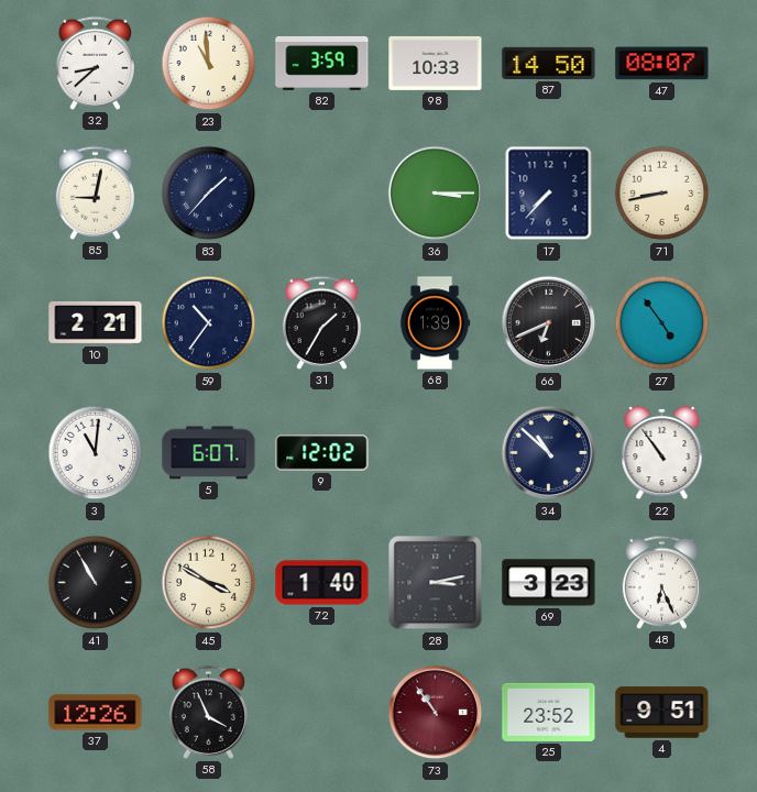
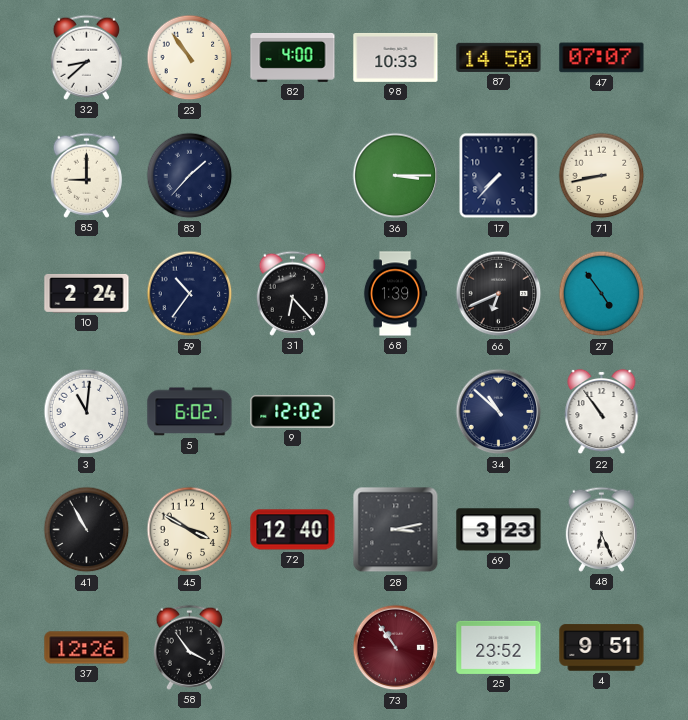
23: 10:59 -> 10:54
82: 3:59 -> 4:00
47: 08:07 -> 07:07
85: 9:02 -> 9:00
10: 2:21 -> 2:24
31: 1:35 -> 6:23
5: 6:07 -> 6:02
72: 1:40 -> 12:40
58: 3:56 -> 3:54
